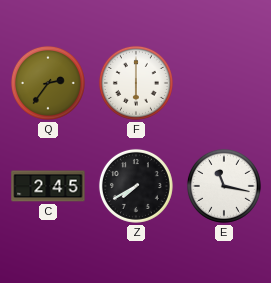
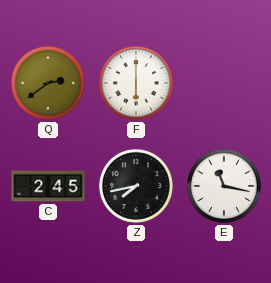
Q: 2:36 -> 2:39
Z: 7:40 -> 7:43
